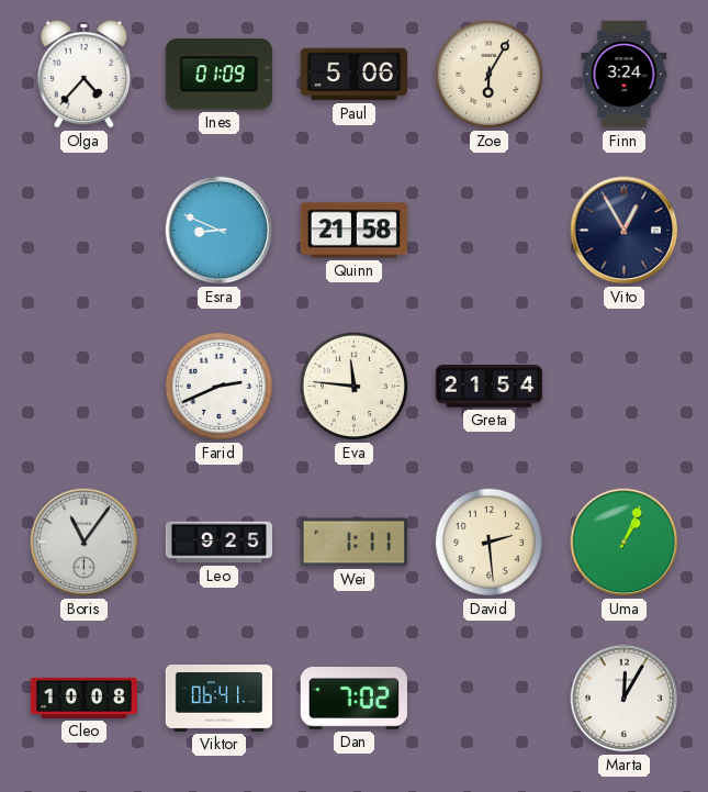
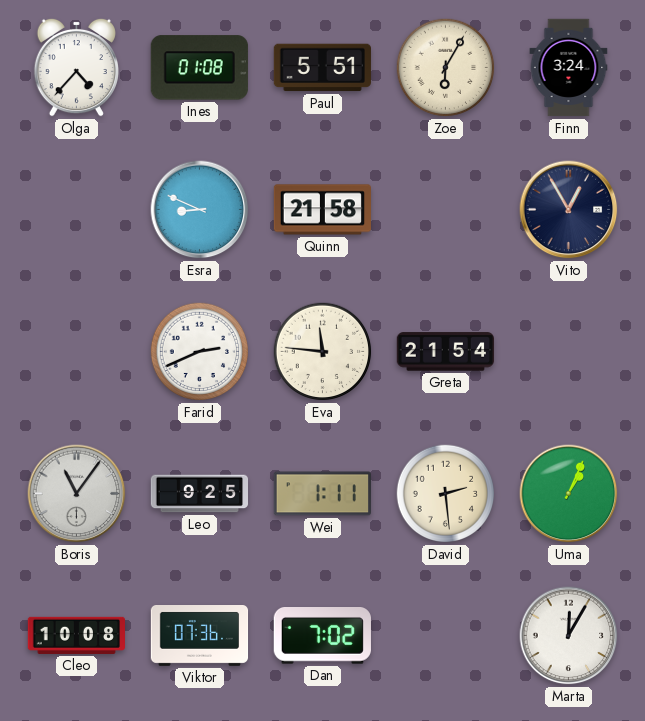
Ines: 01:09 -> 01:08
Paul: 5:06 -> 5:51
Viktor: 06:41 -> 07:36
